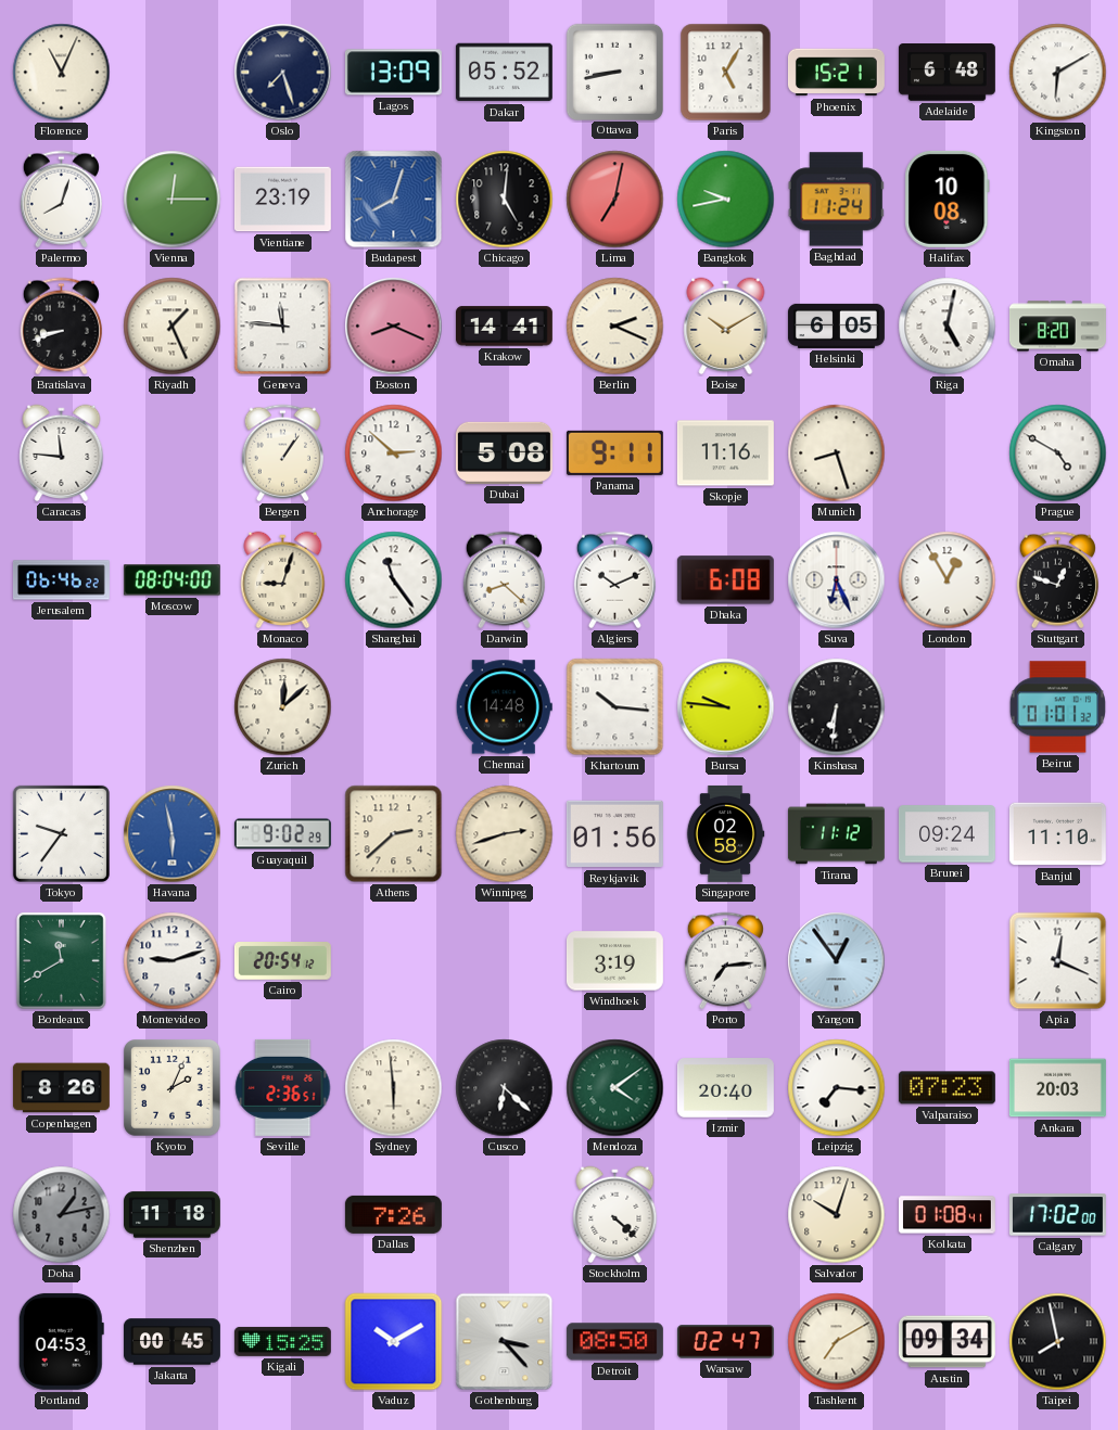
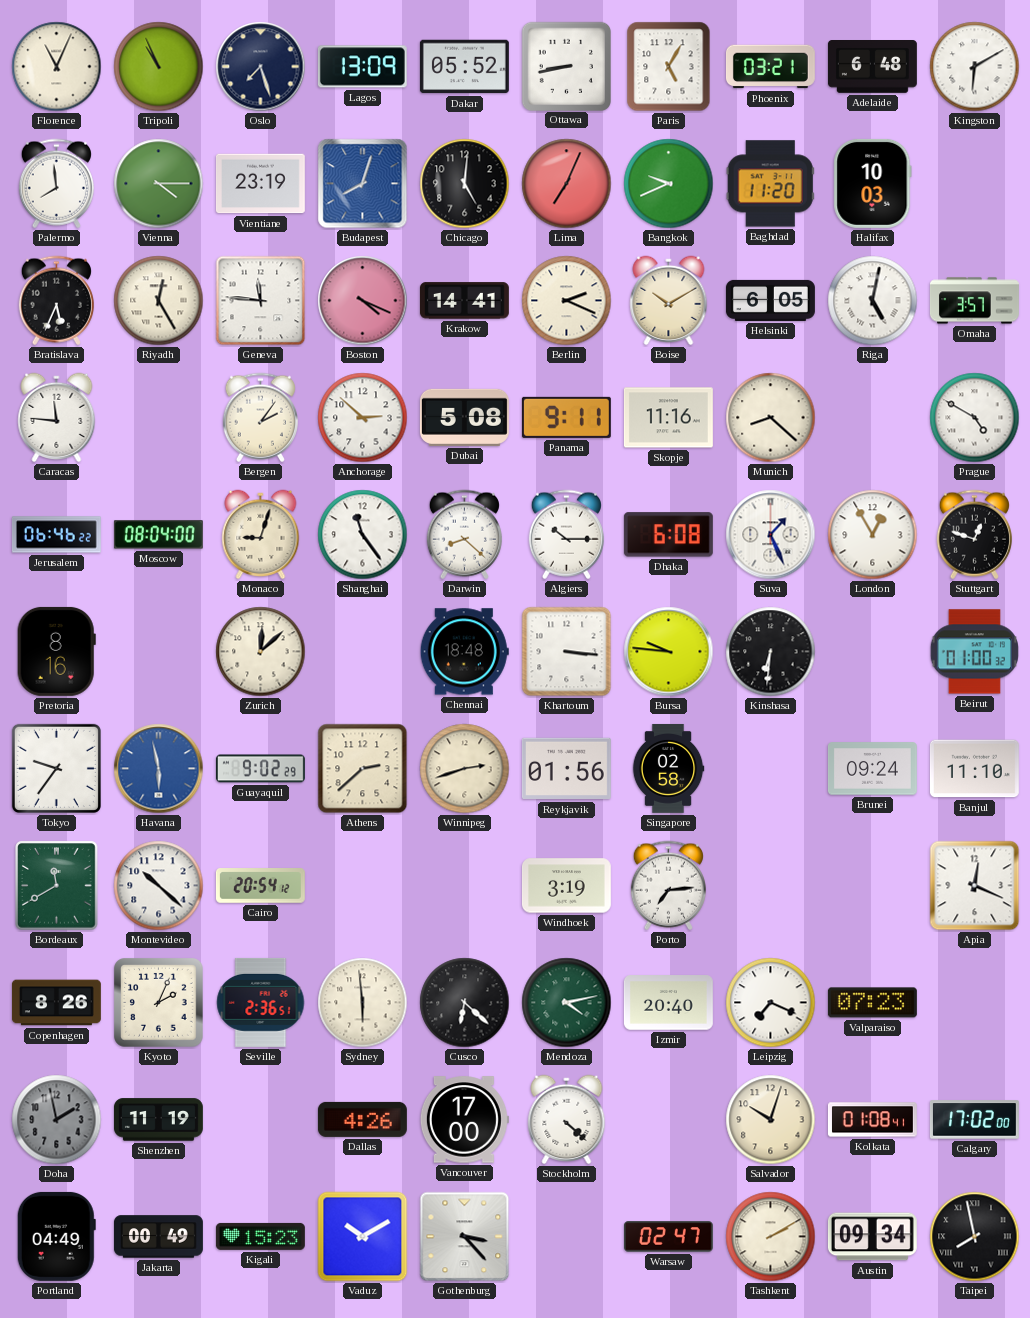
Tripoli: none -> 10:56
Phoenix: 15:21 -> 03:21
Palermo: 8:03 -> 7:59
Vienna: 12:15 -> 4:15
Lima: 7:02 -> 7:04
Bangkok: 9:43 -> 9:41
Baghdad: 11:24 -> 11:20
Halifax: 10:08 -> 10:03
Bratislava: 8:42 -> 5:34
Riyadh: 1:26 -> 12:25
Boston: 8:19 -> 4:19
Omaha: 8:20 -> 3:57
Bergen: 1:06 -> 2:06
Munich: 8:27 -> 8:22
Algiers: 10:11 -> 10:15
Suva: 6:26 -> 1:26
Pretoria: none -> 8:16
Chennai: 14:48 -> 18:48
Khartoum: 10:16 -> 3:16
Beirut: 01:01 -> 01:00
Tirana: 11:12 -> none
Montevideo: 9:12 -> 10:22
Yangon: 12:54 -> none
Mendoza: 4:09 -> 4:13
Leipzig: 7:16 -> 7:19
Ankara: 20:03 -> none
Doha: 1:13 -> 1:58
Shenzhen: 11:18 -> 11:19
Dallas: 7:26 -> 4:26
Vancouver: none -> 17:00
Portland: 04:53 -> 04:49
Jakarta: 00:45 -> 00:49
Kigali: 15:25 -> 15:23
Detroit: 08:50 -> none
Tashkent: 7:10 -> 2:10
